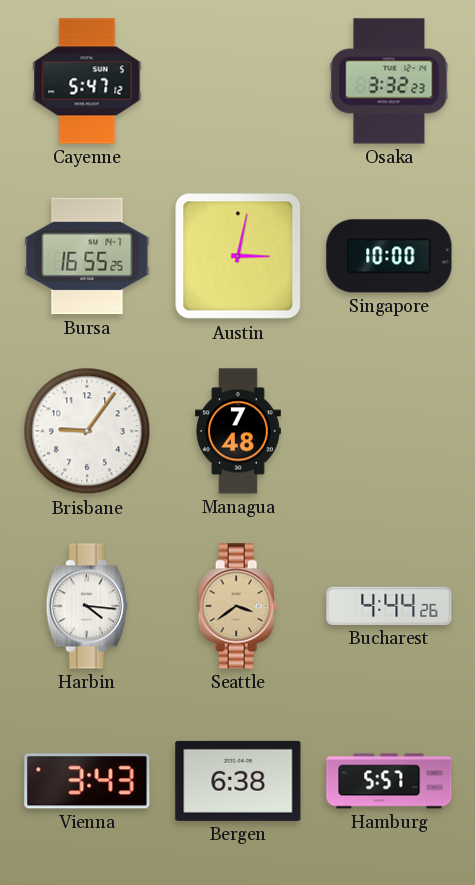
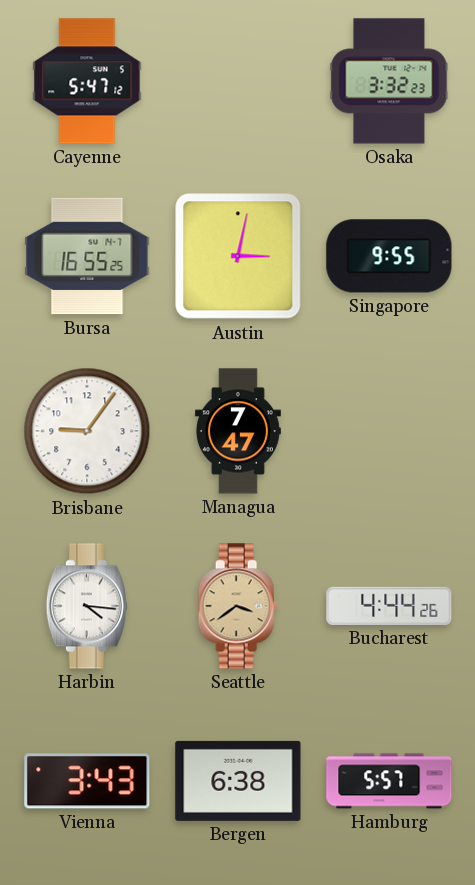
Singapore: 10:00 -> 9:55
Managua: 7:48 -> 7:47
